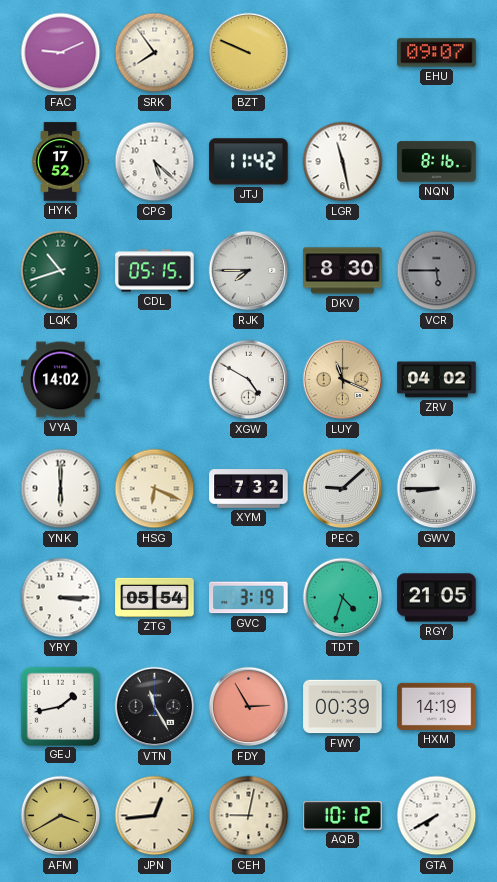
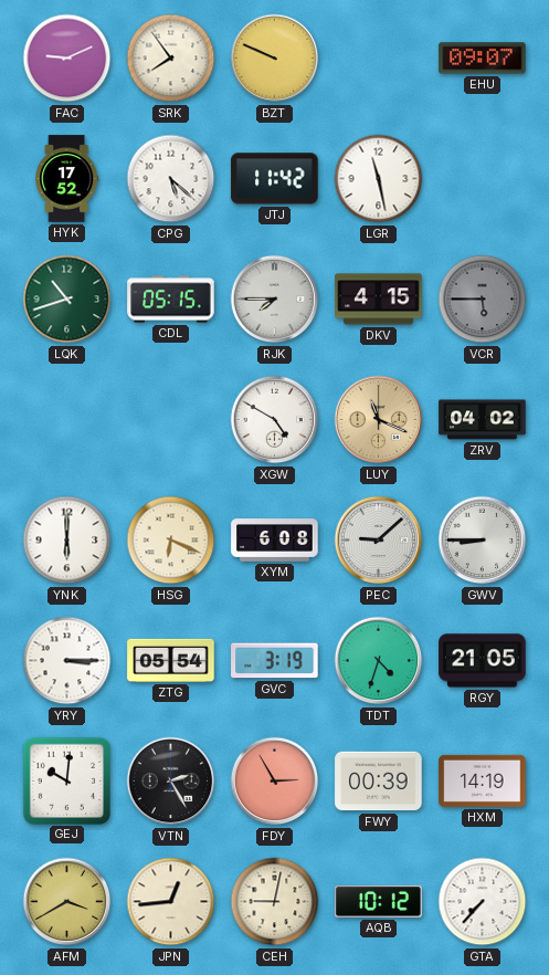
NQN: 8:16 -> none
DKV: 8:30 -> 4:15
VYA: 14:02 -> none
XYM: 7:32 -> 6:08
GEJ: 1:43 -> 10:01
VTN: 11:25 -> 2:25
GTA: 7:40 -> 7:37
